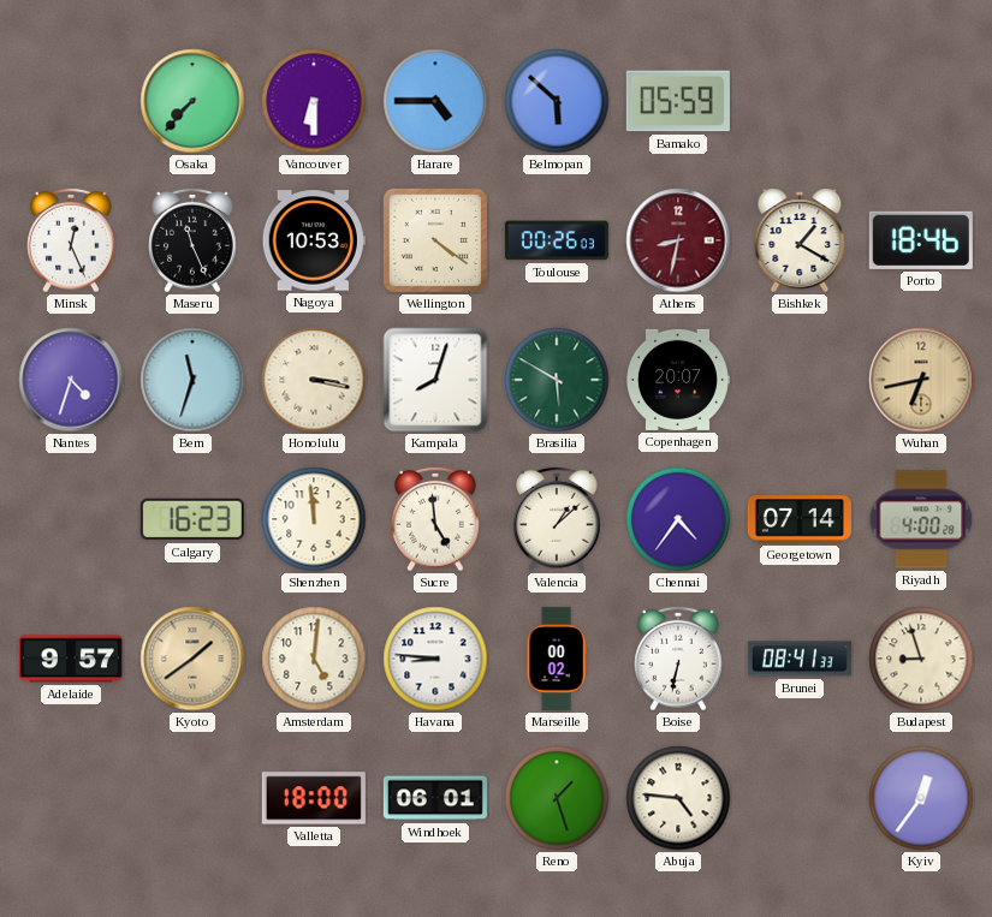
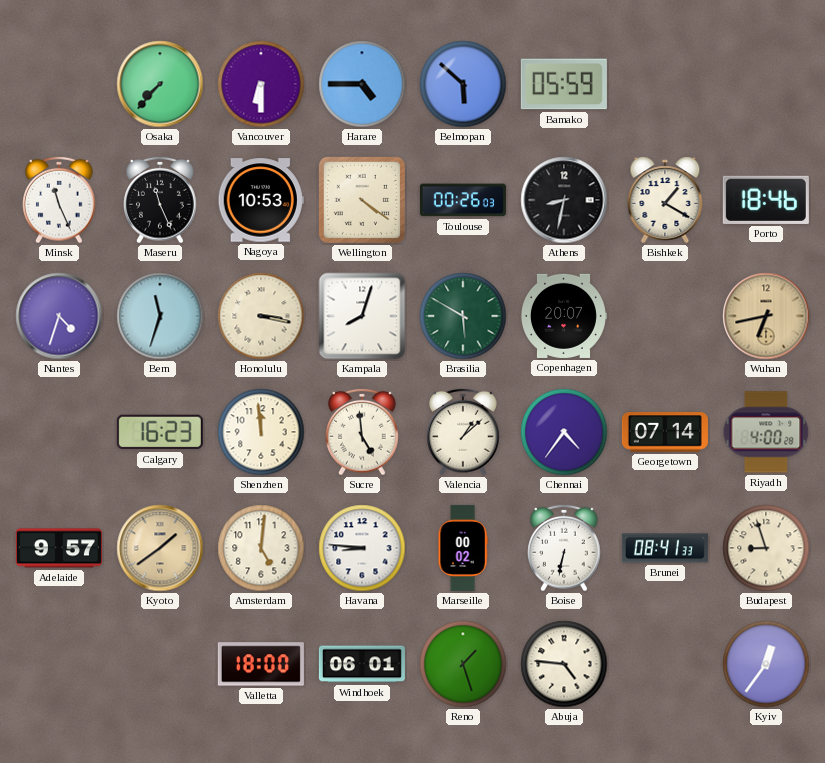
Minsk: 12:26 -> 11:26
Athens dial: burgundy -> black
